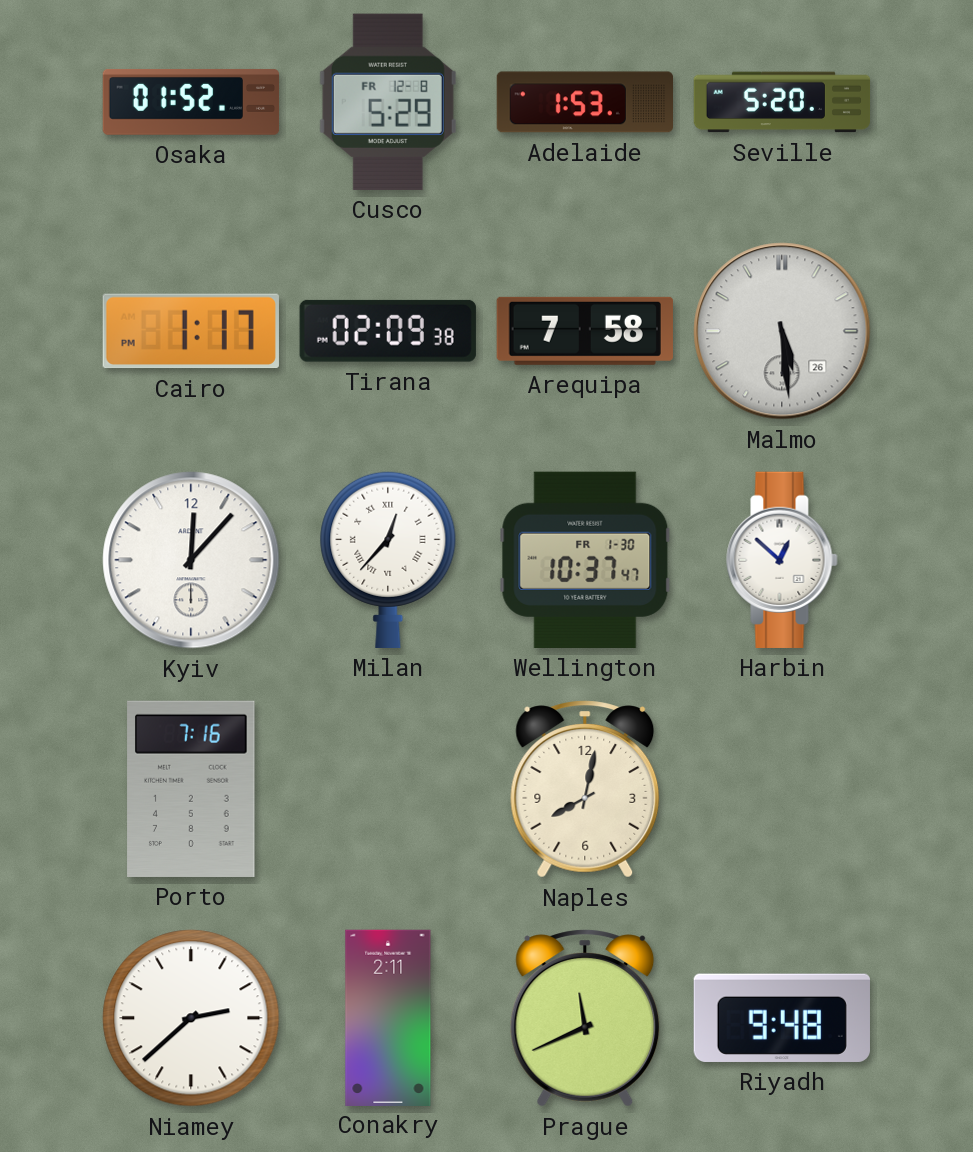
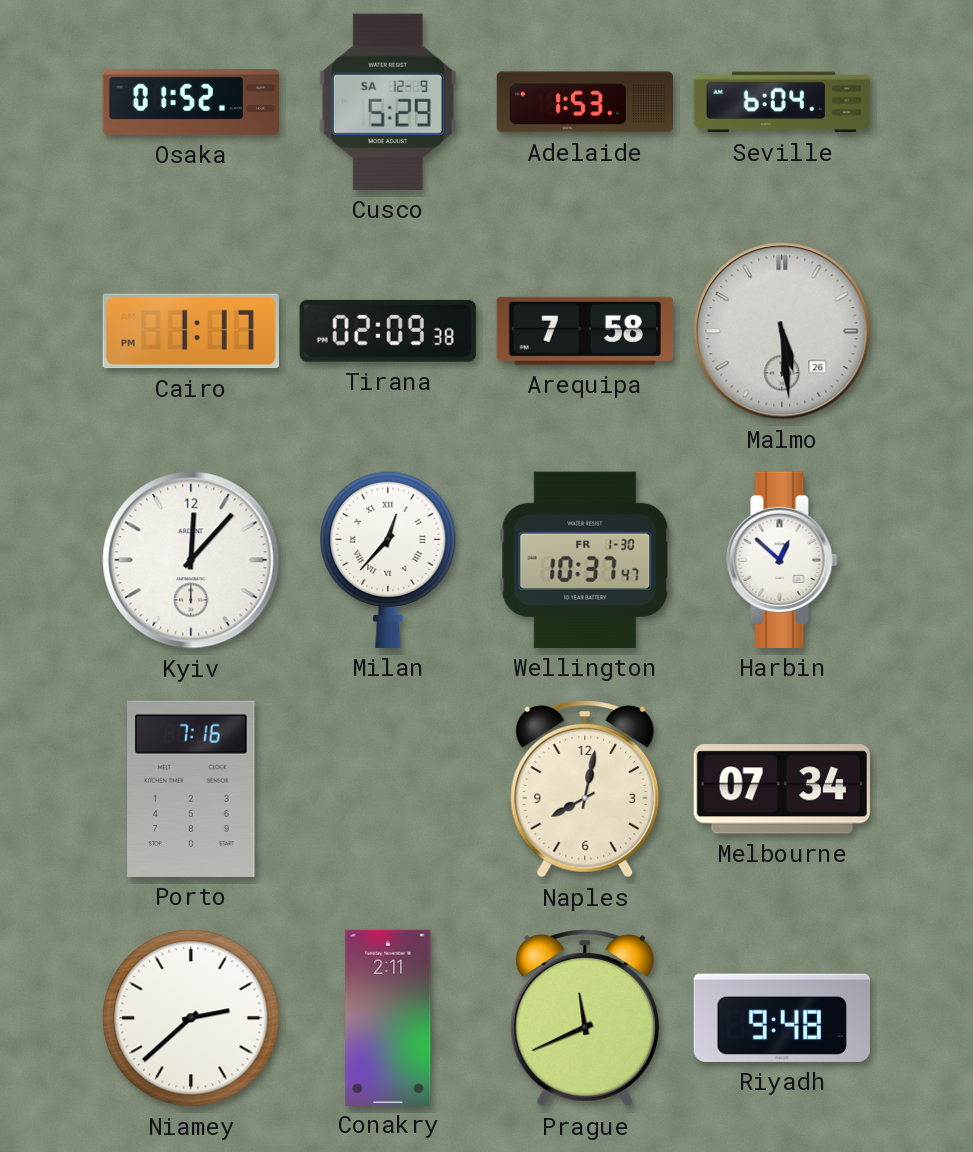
Cusco date: FR 12-8 -> SA 12-9
Seville: 5:20 -> 6:04
Melbourne: none -> 07:34
